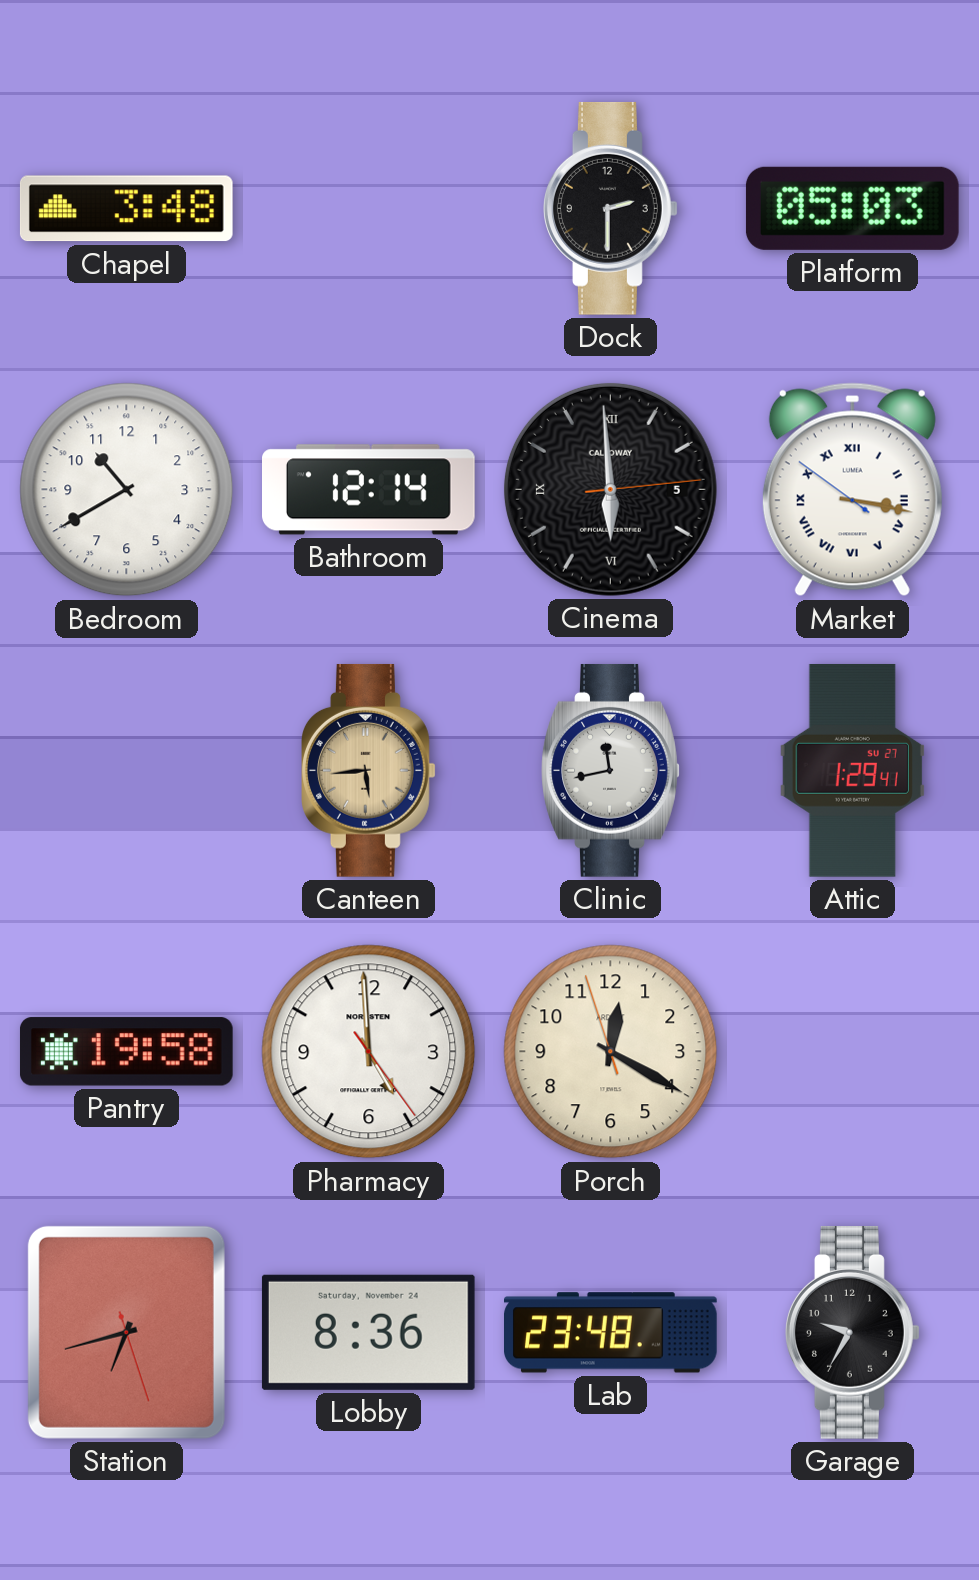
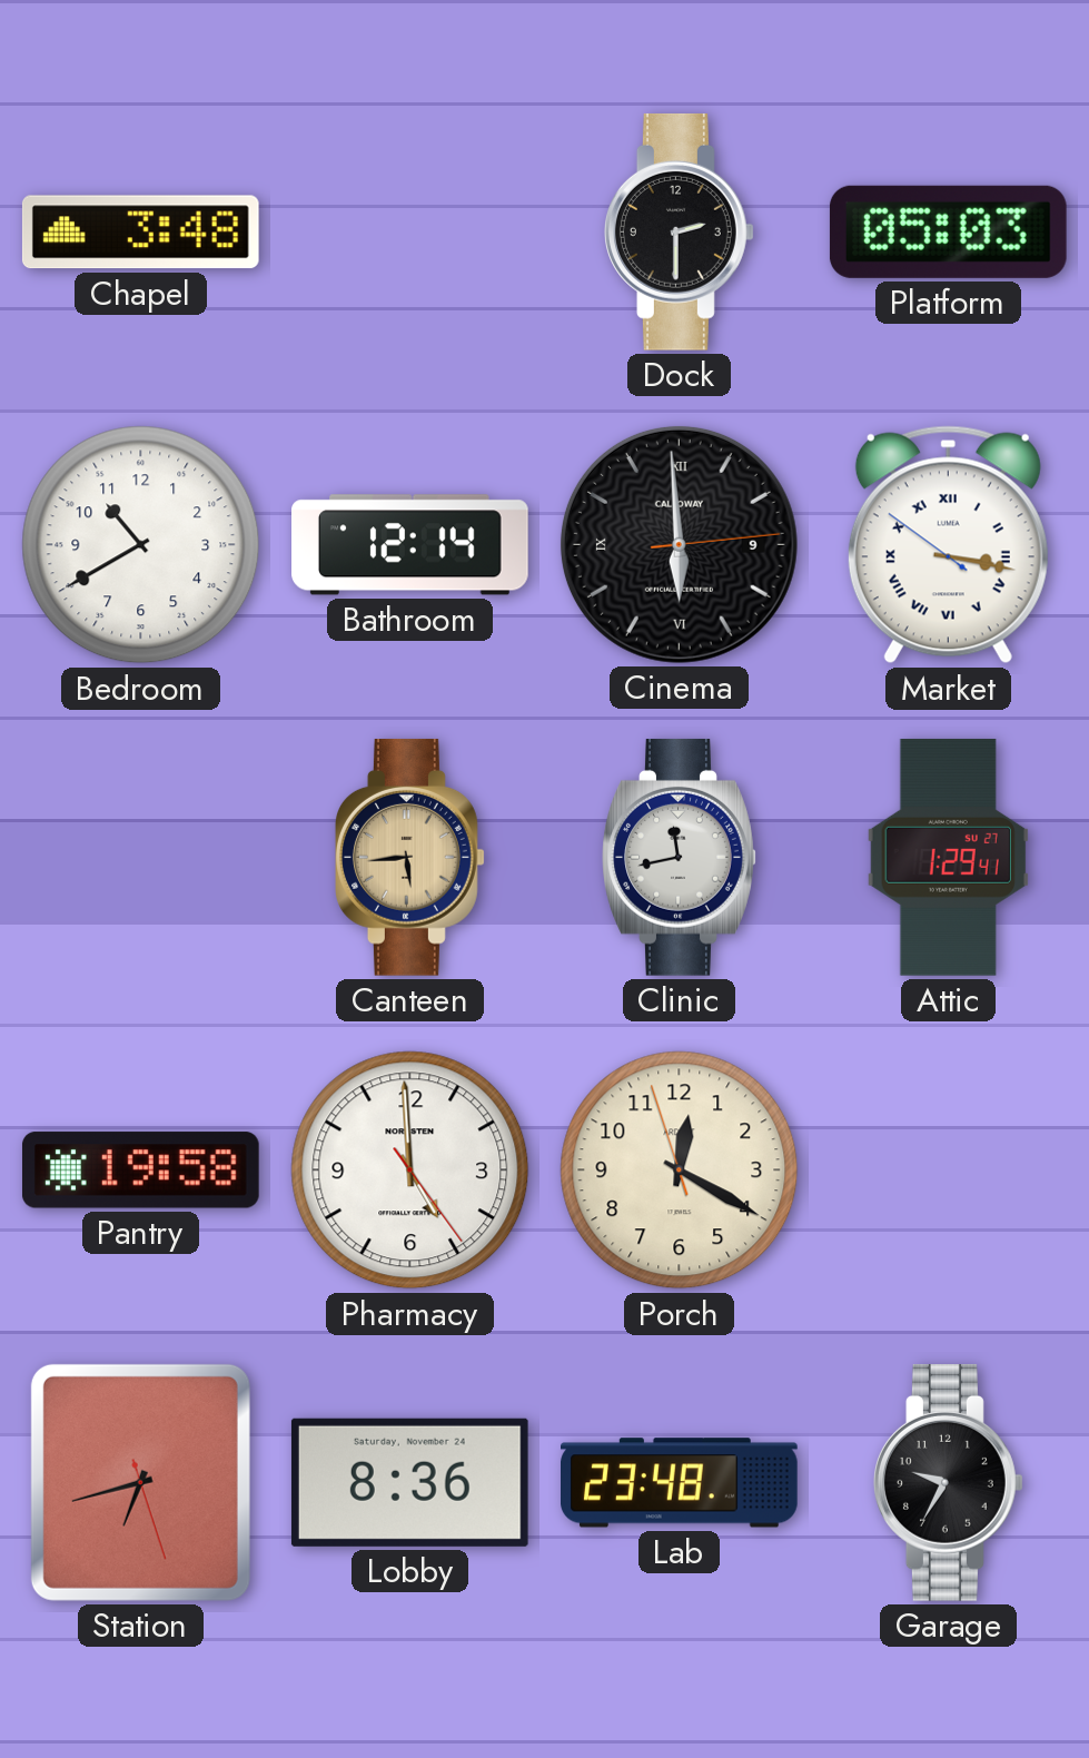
Cinema date: 5 -> 9
